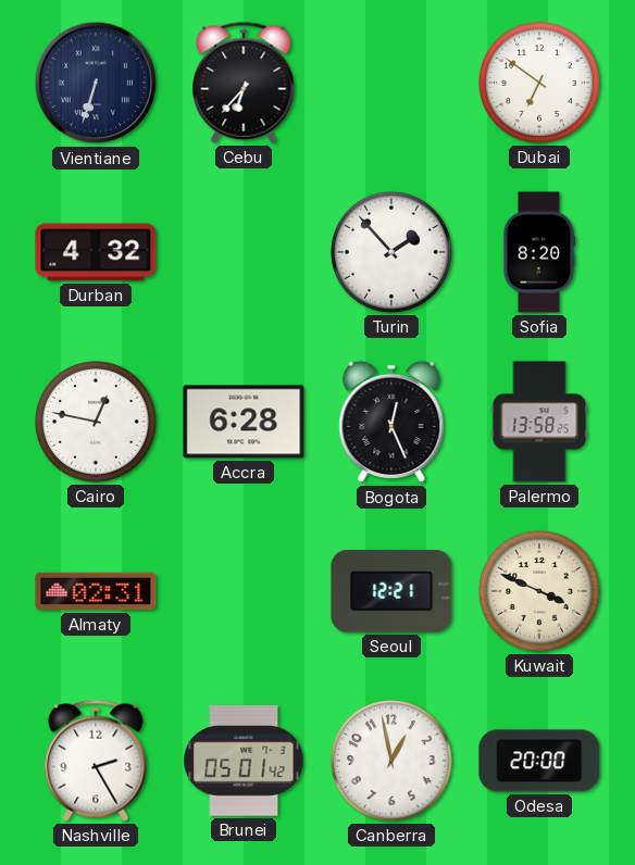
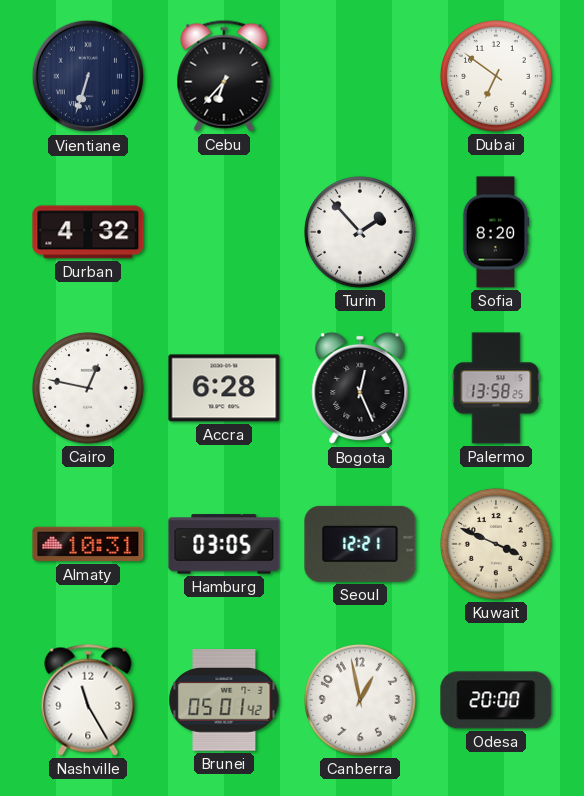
Almaty: 02:31 -> 10:31
Hamburg: none -> 03:05
Nashville: 2:25 -> 11:25
